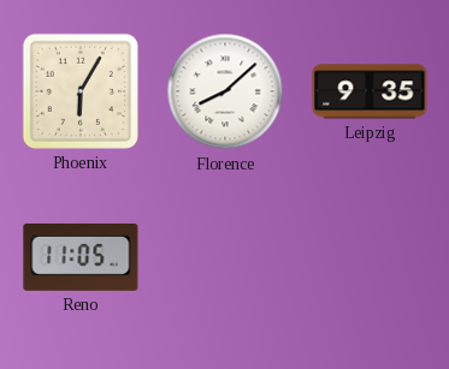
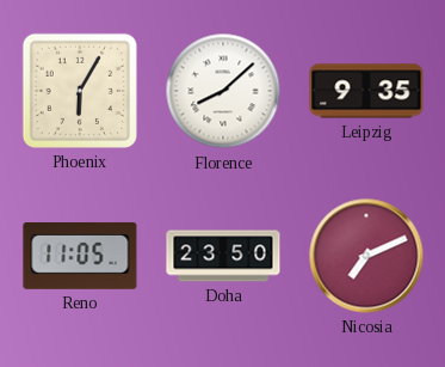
Doha: none -> 23:50
Nicosia: none -> 7:11
